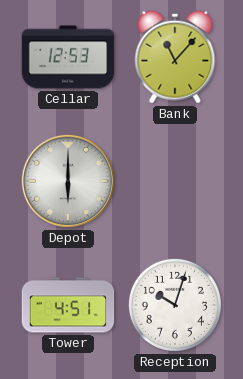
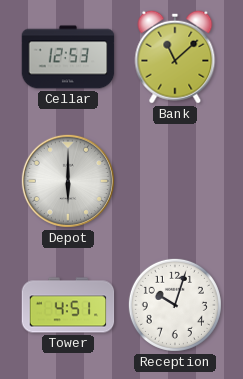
Bank: 11:07 -> 11:08
